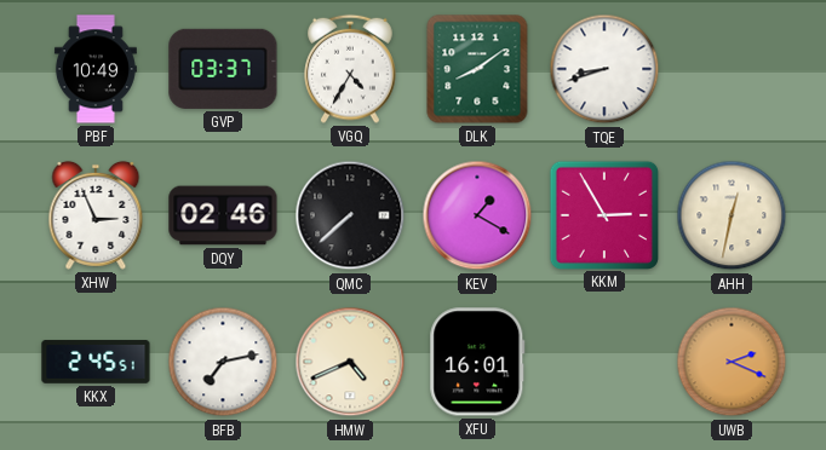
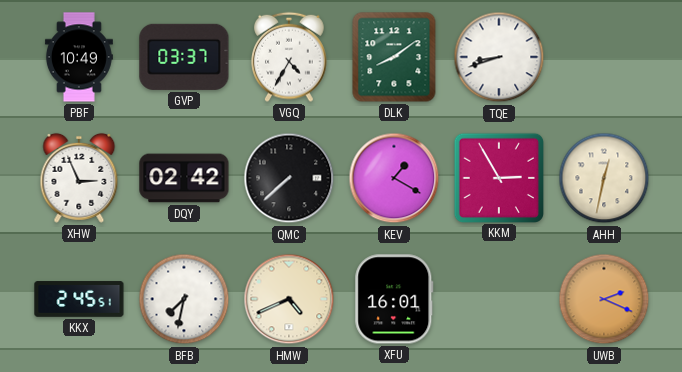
DQY: 02:46 -> 02:42
BFB: 7:13 -> 7:32
